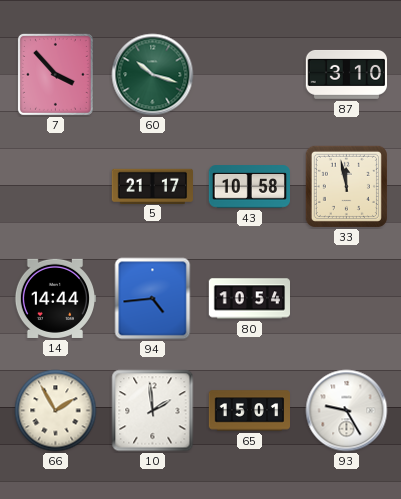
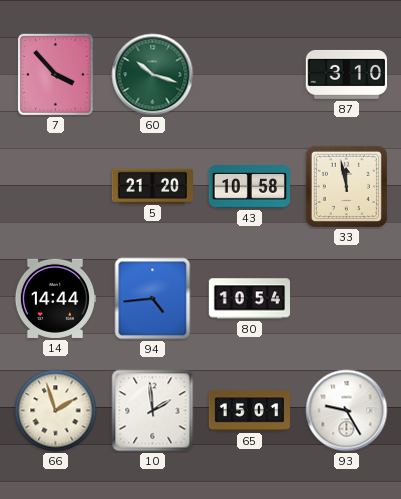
5: 21:17 -> 21:20
66: 1:55 -> 1:57
